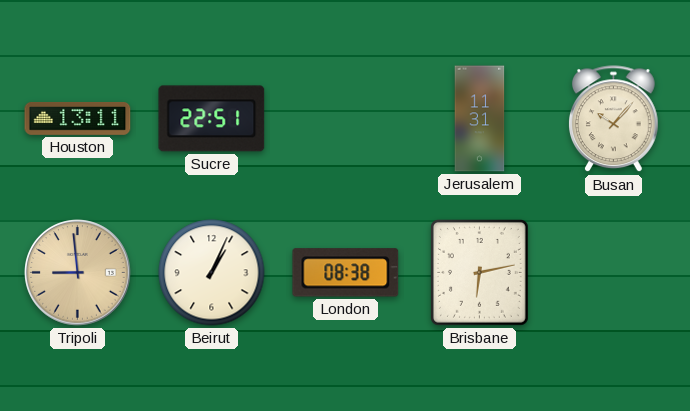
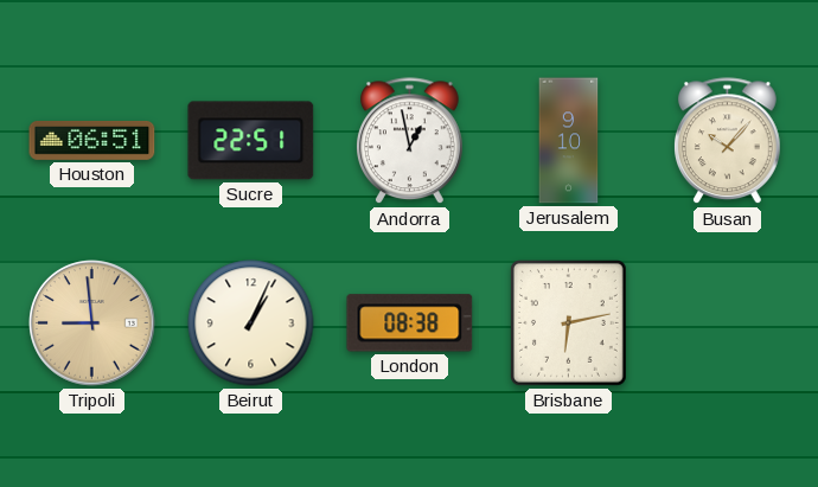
Houston: 13:11 -> 06:51
Andorra: none -> 12:58
Jerusalem: 11:31 -> 9:10
